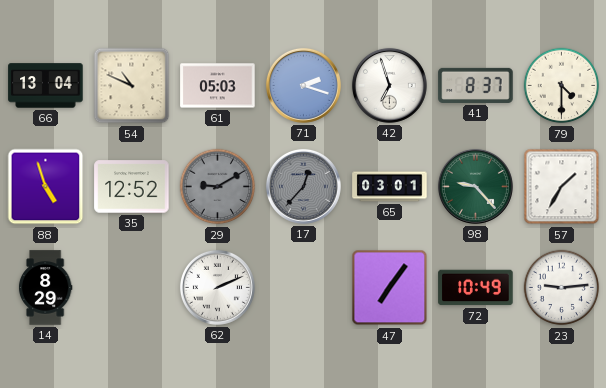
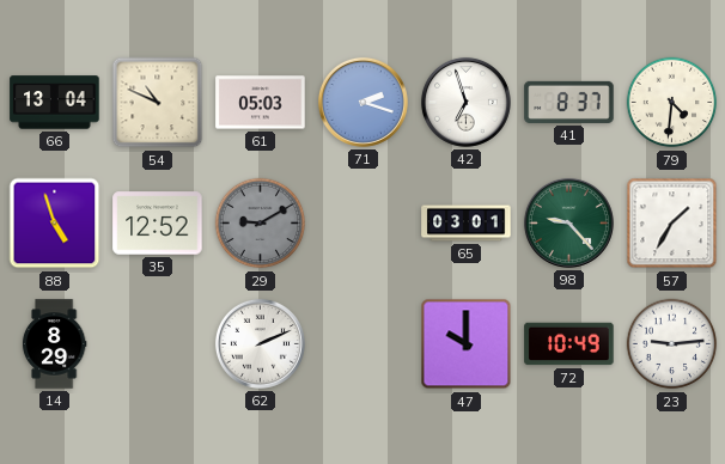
79: 4:30 -> 4:31
17: 12:37 -> none
47: 7:06 -> 10:00
